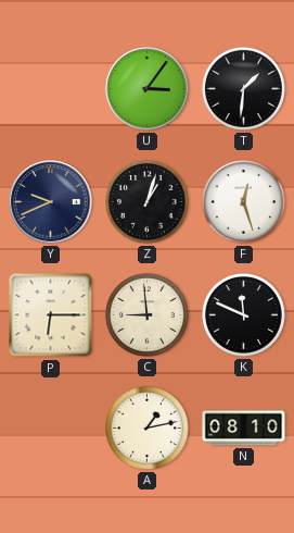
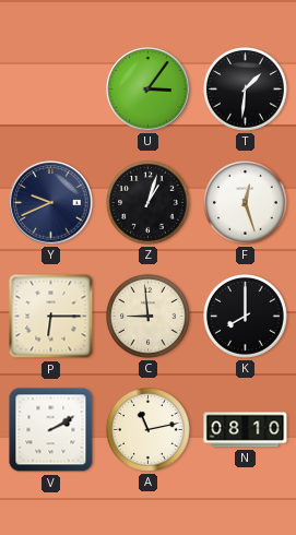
K: 11:49 -> 8:00
V: none -> 2:10
A: 1:13 -> 11:13
